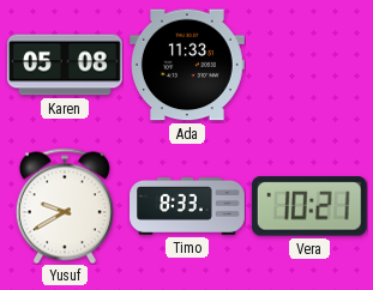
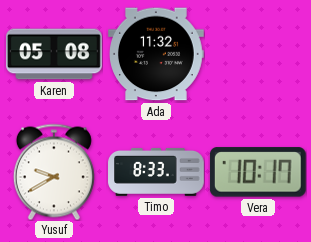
Ada: 11:33 -> 11:32
Vera: 10:21 -> 10:17
